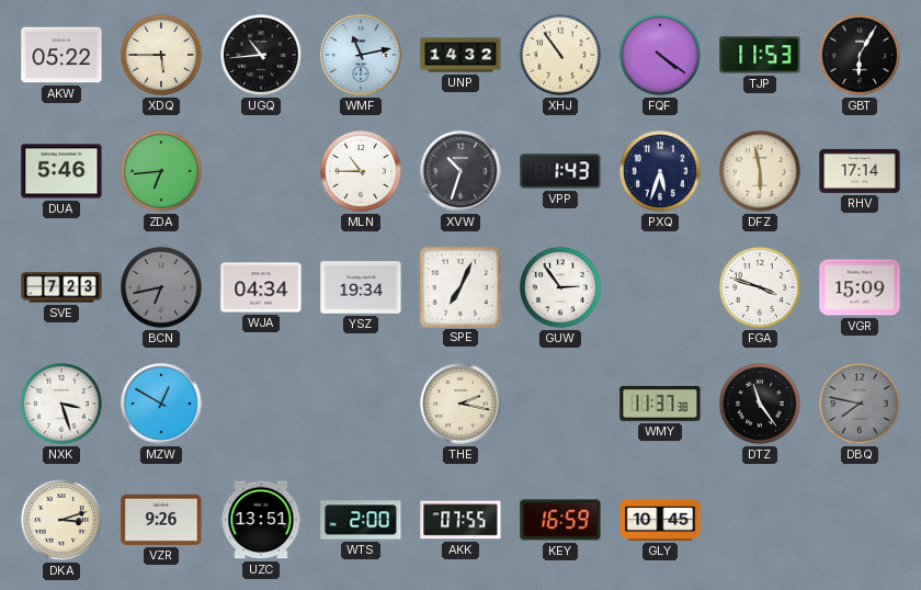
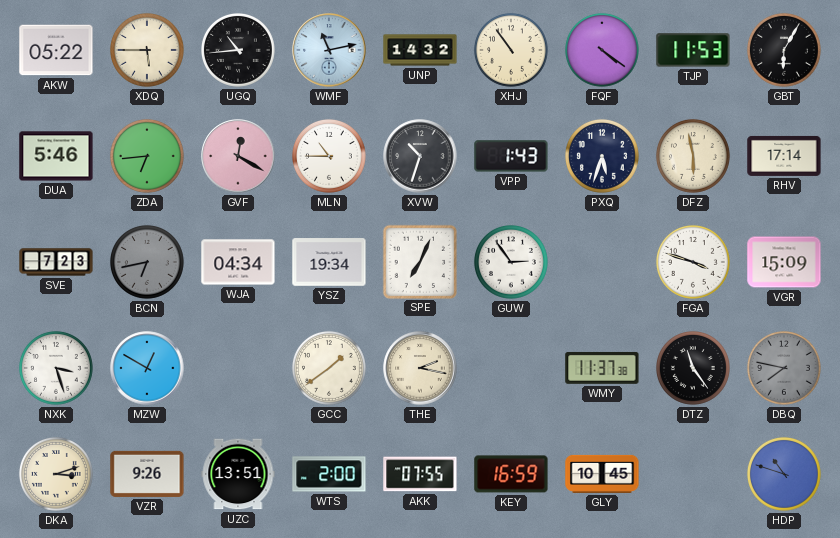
GVF: none -> 12:20
GCC: none -> 1:39
HDP: none -> 10:48
